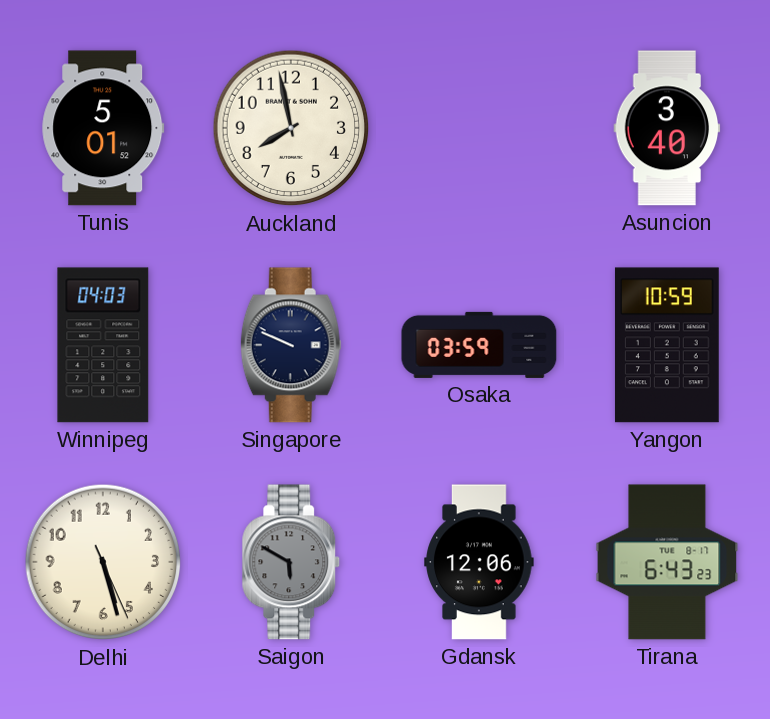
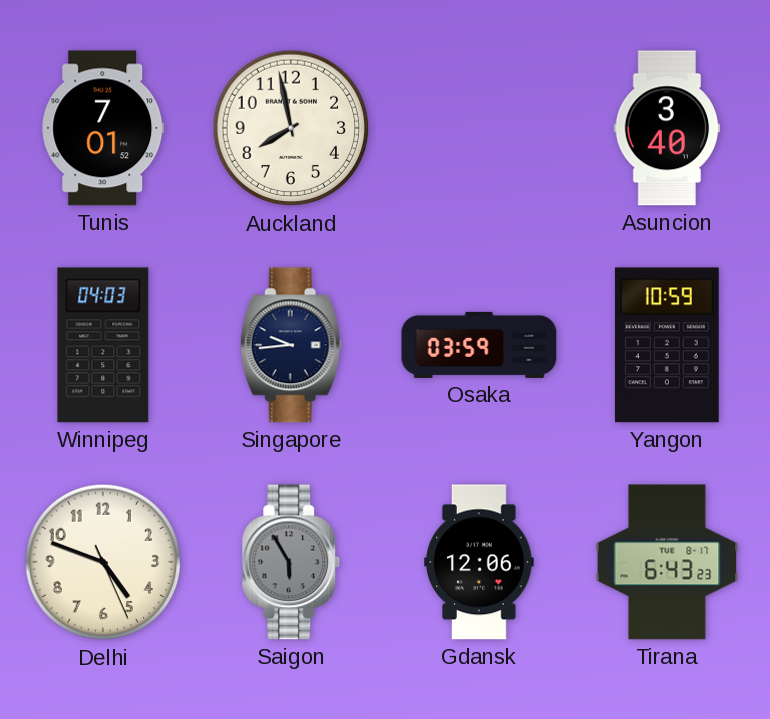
Tunis: 5:01 -> 7:01
Singapore: 9:49 -> 9:44
Delhi: 5:27 -> 4:48
Saigon: 5:50 -> 5:55
